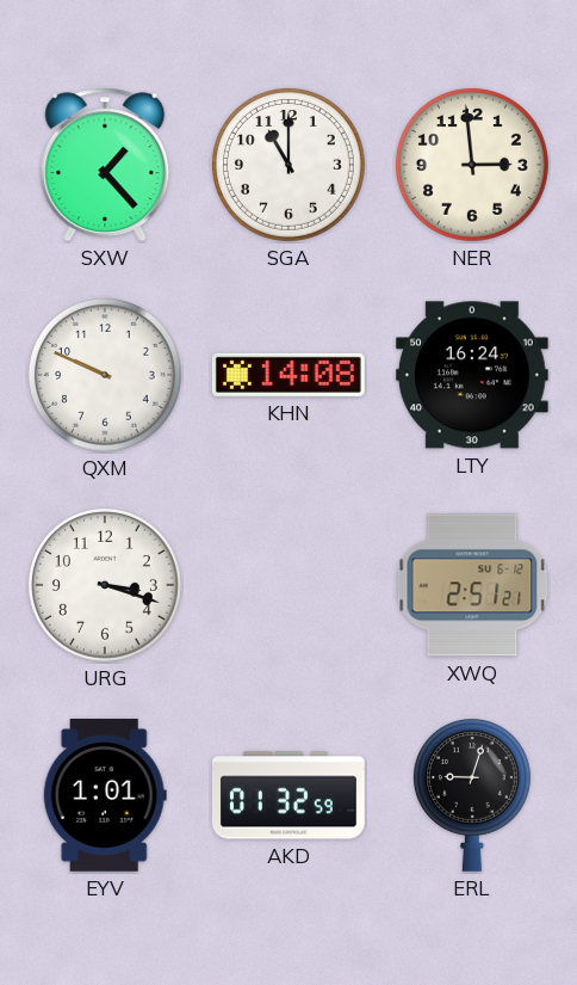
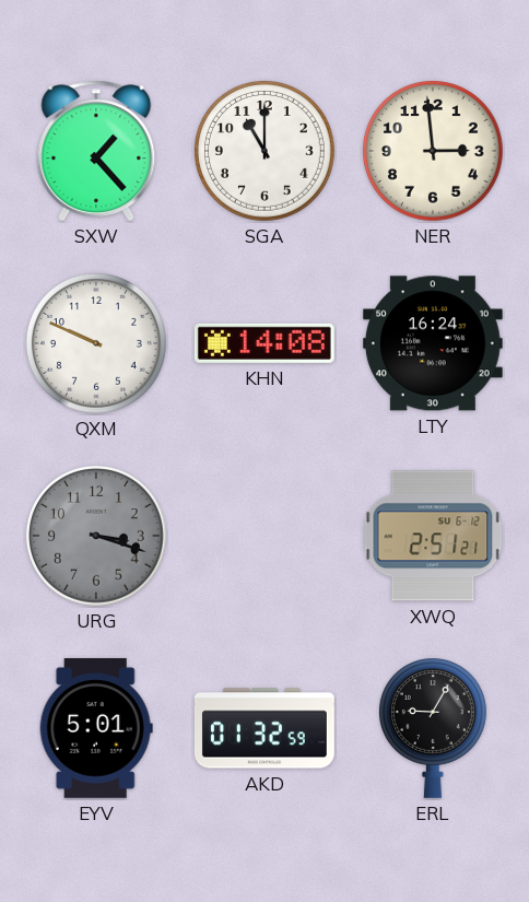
URG dial: white -> grey
EYV: 1:01 -> 5:01
ERL: 9:03 -> 9:05
